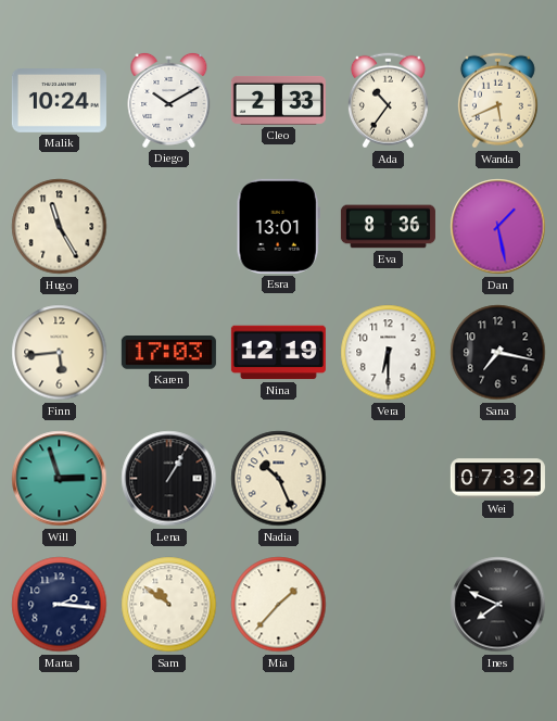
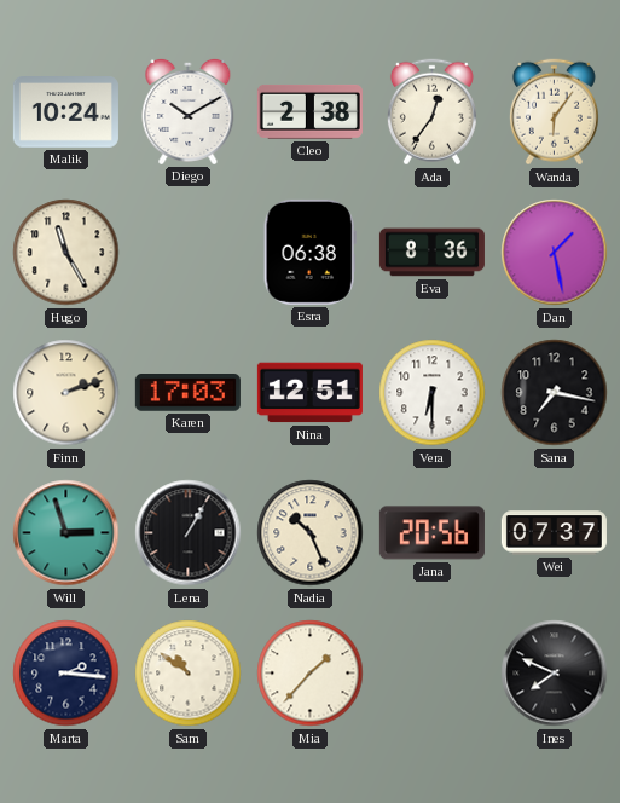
Cleo: 2:33 -> 2:38
Ada: 10:36 -> 12:36
Wanda: 5:41 -> 6:06
Esra: 13:01 -> 06:38
Finn: 5:44 -> 2:12
Nina: 12:19 -> 12:51
Jana: none -> 20:56
Wei: 07:32 -> 07:37
